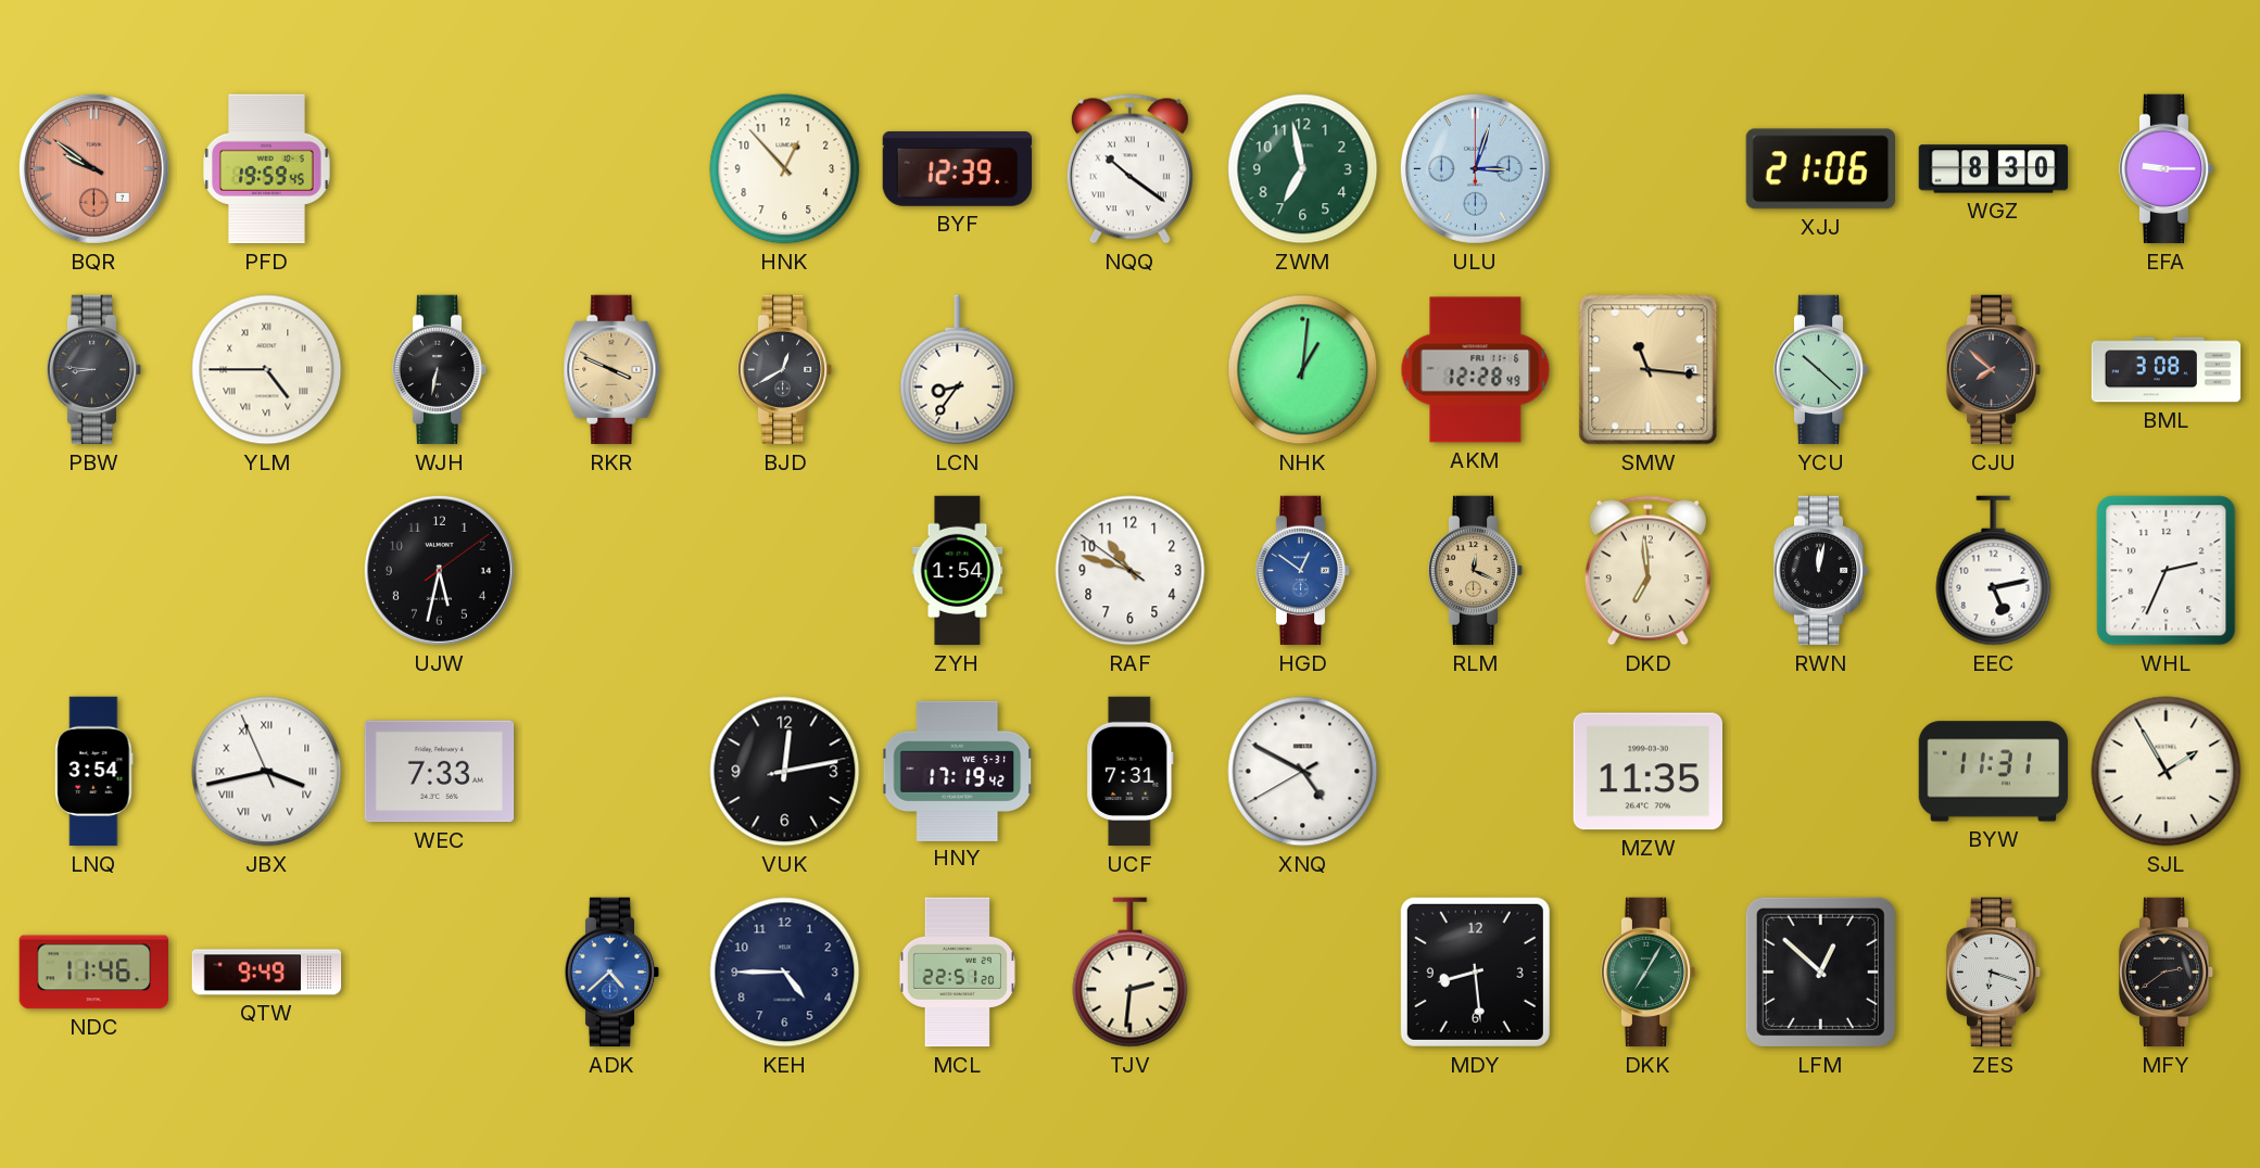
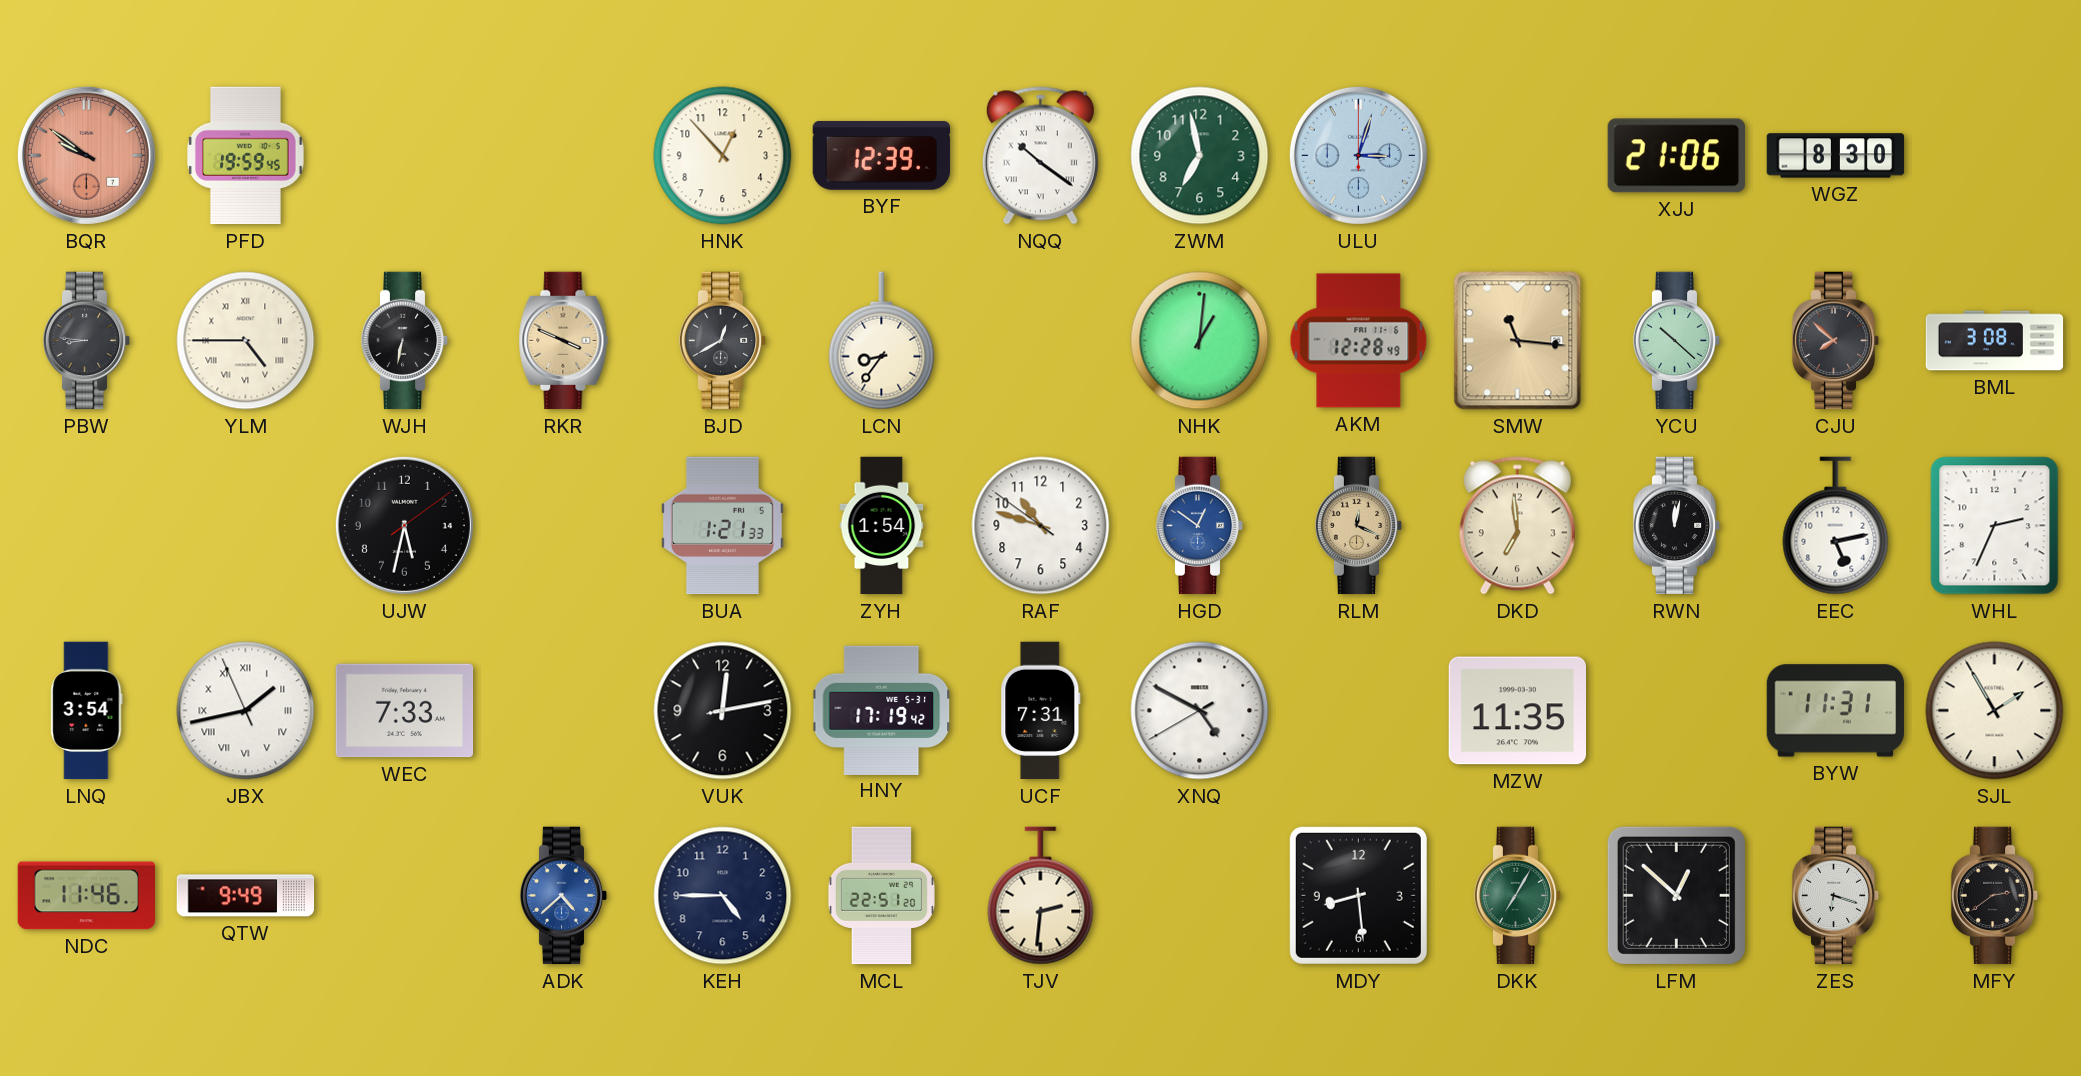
EFA: 9:15 -> none
BUA: none -> 1:21
JBX: 3:42 -> 1:42
